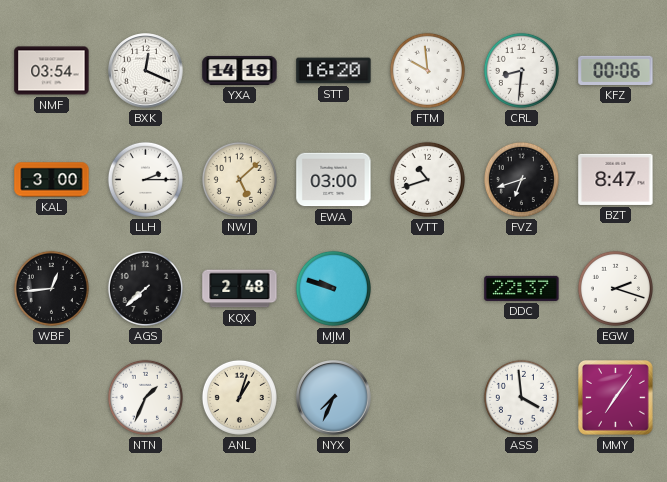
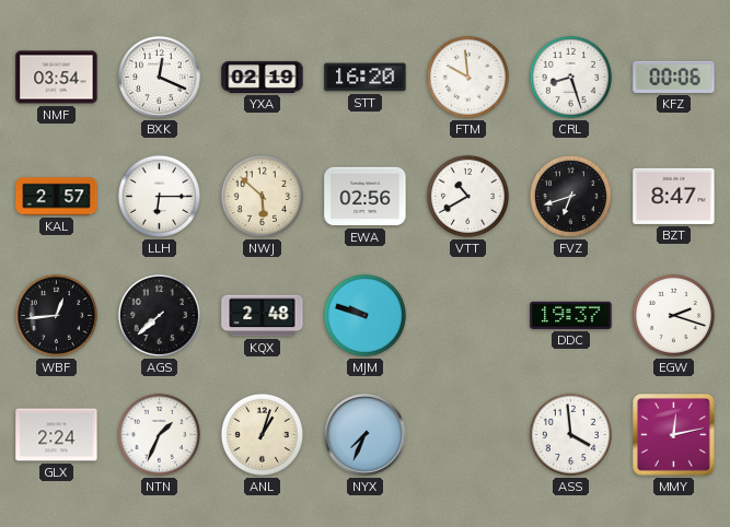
YXA: 14:19 -> 02:19
CRL: 8:31 -> 8:27
KAL: 3:00 -> 2:57
LLH: 2:15 -> 6:15
NWJ: 5:08 -> 5:52
EWA: 03:00 -> 02:56
VTT: 10:42 -> 10:40
DDC: 22:37 -> 19:37
GLX: none -> 2:24
MMY: 7:06 -> 12:13
